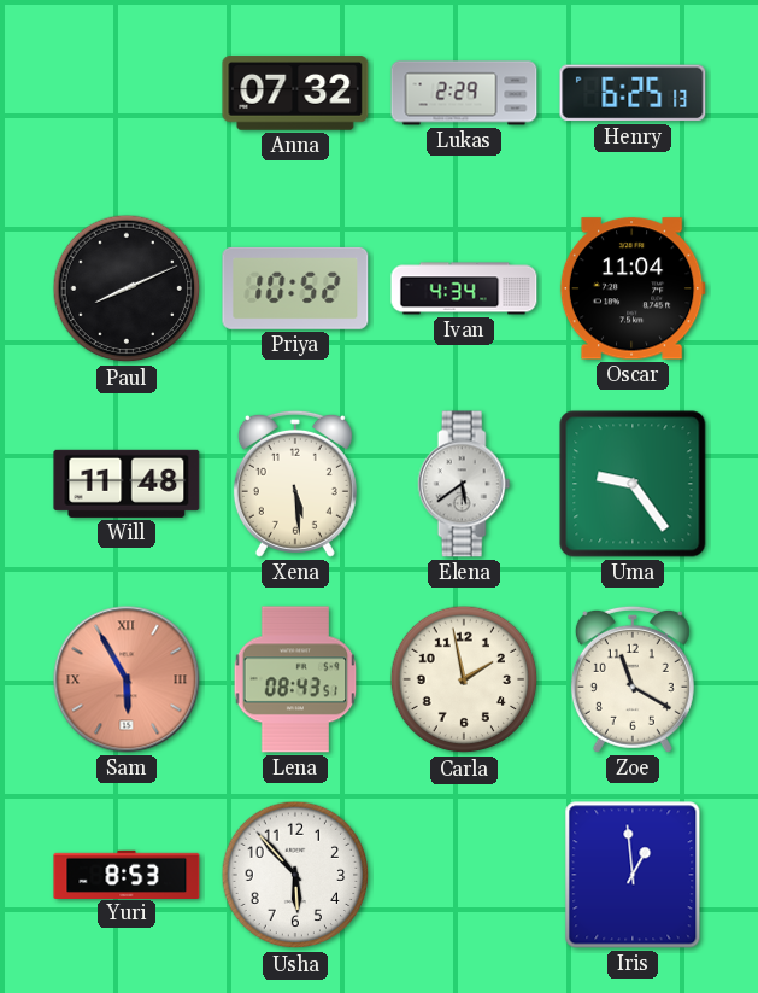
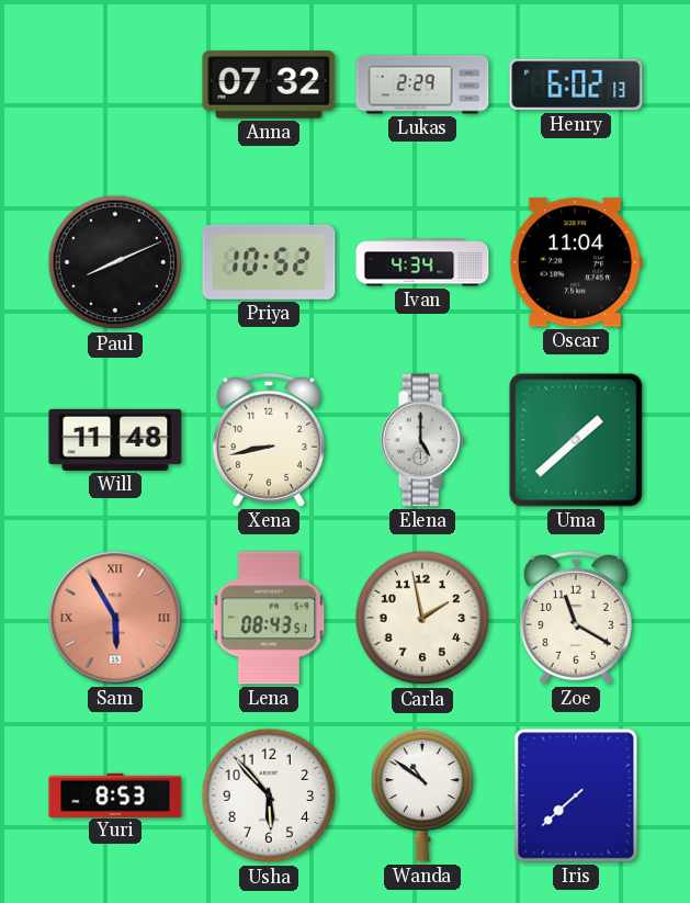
Henry: 6:25 -> 6:02
Xena: 5:29 -> 8:43
Elena: 5:39 -> 5:00
Uma: 9:24 -> 1:38
Wanda: none -> 10:51
Iris: 12:59 -> 7:38
